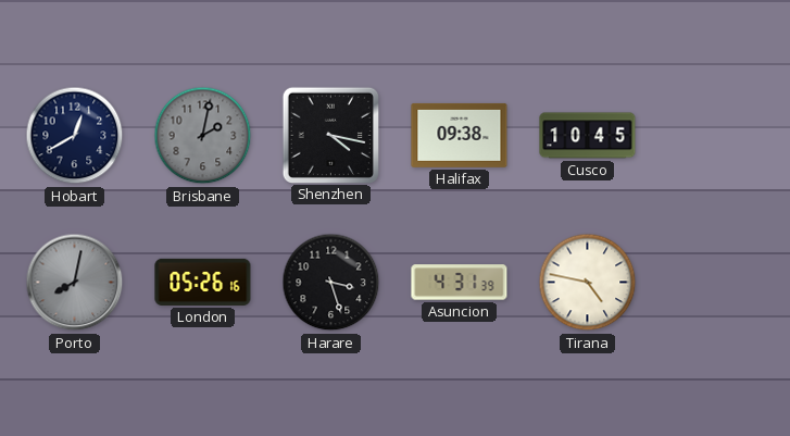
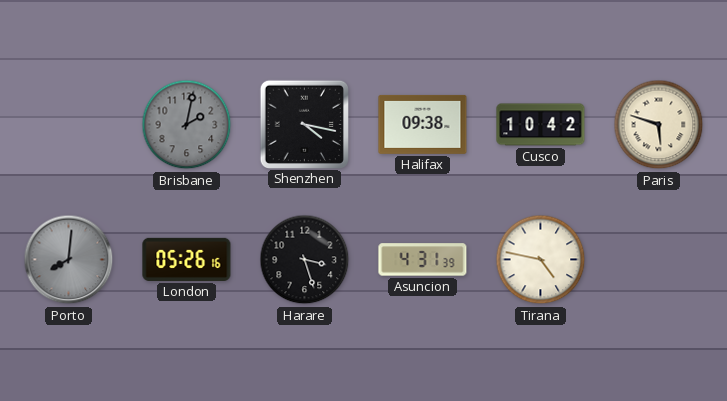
Hobart: 12:40 -> none
Cusco: 10:45 -> 10:42
Paris: none -> 5:48
Porto: 8:02 -> 8:01
